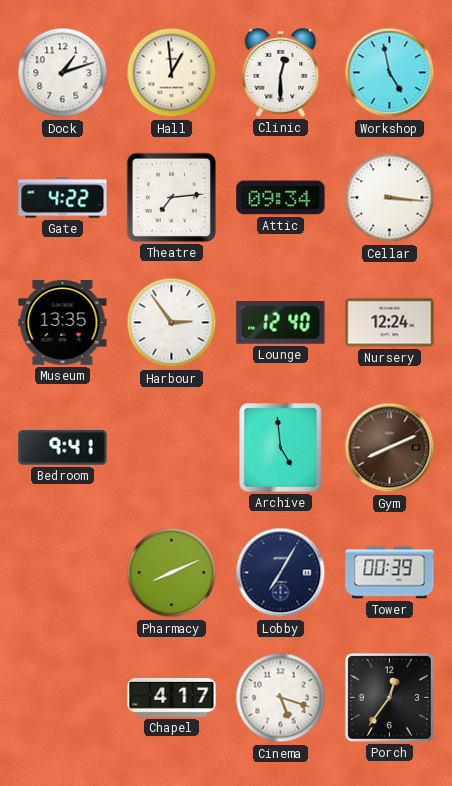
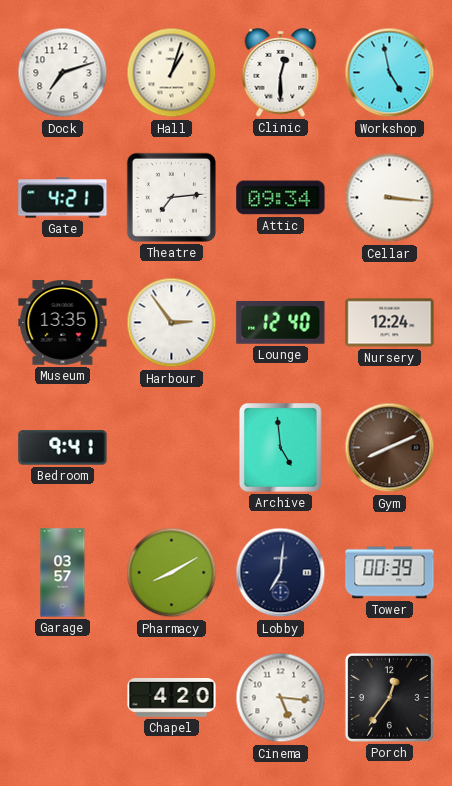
Dock: 1:12 -> 7:12
Hall: 12:59 -> 1:03
Gate: 4:22 -> 4:21
Garage: none -> 03:57
Pharmacy: 8:11 -> 8:10
Lobby: 7:05 -> 7:01
Chapel: 4:17 -> 4:20
Cinema: 5:18 -> 5:16
